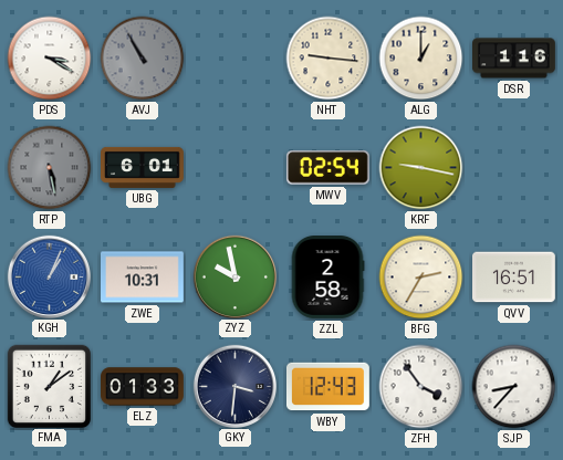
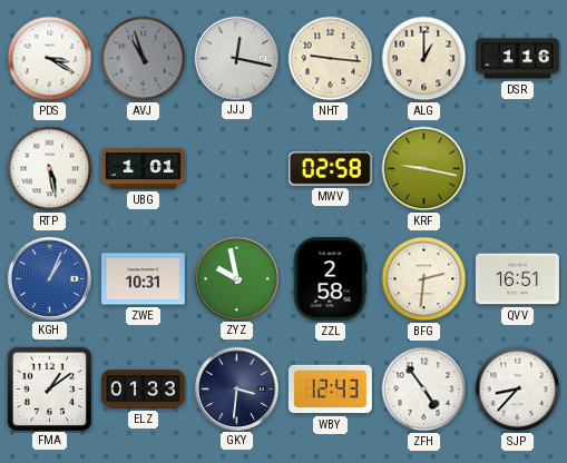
AVJ: 10:55 -> 10:57
JJJ: none -> 12:17
RTP dial: grey -> white
UBG: 6:01 -> 1:01
MWV: 02:54 -> 02:58
BFG: 2:35 -> 2:31
ZFH: 3:54 -> 4:54
